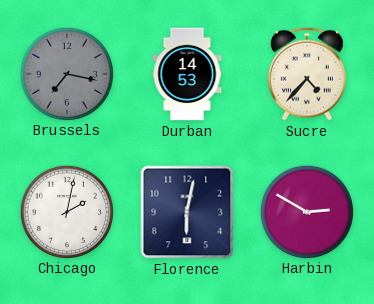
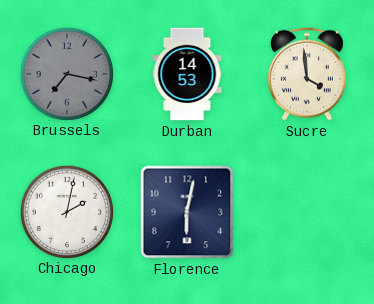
Sucre: 4:37 -> 3:59
Harbin: 2:50 -> none
